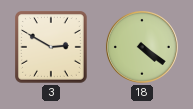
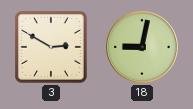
18: 4:21 -> 9:02
